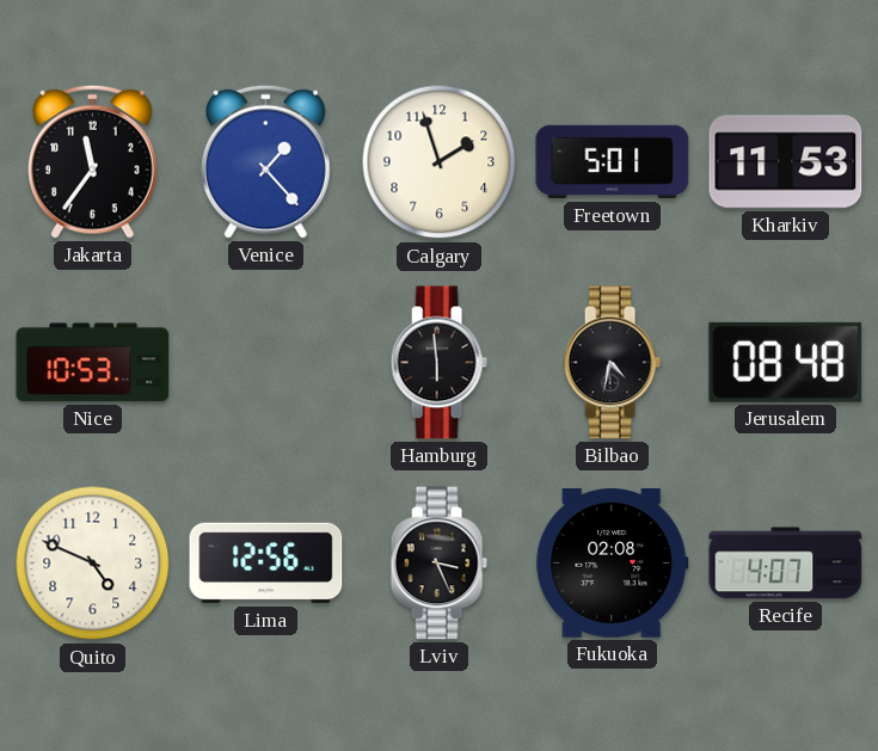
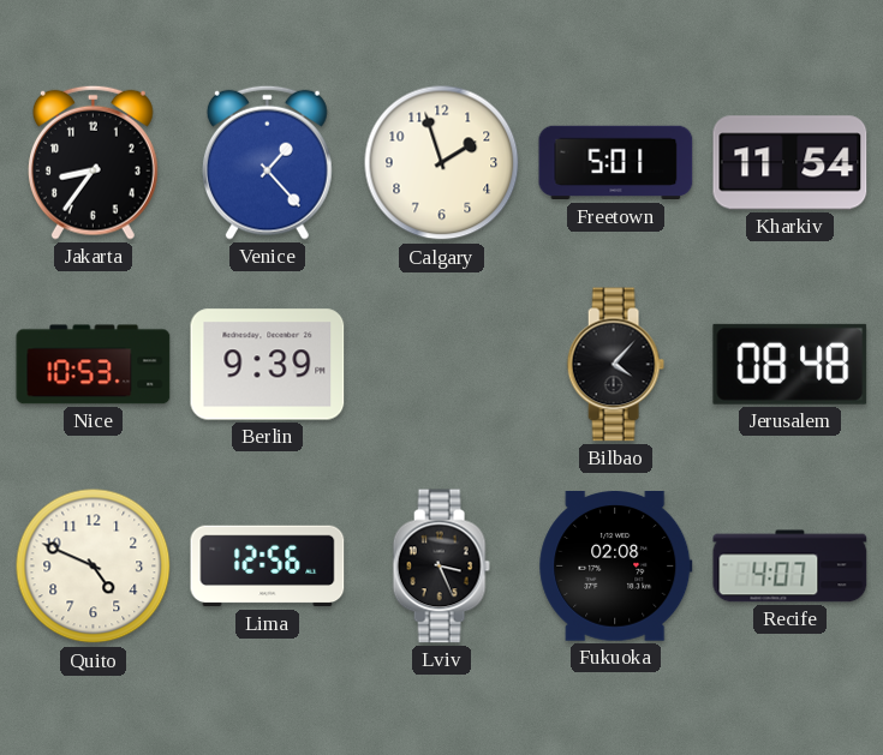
Jakarta: 11:36 -> 8:36
Kharkiv: 11:53 -> 11:54
Berlin: none -> 9:39
Hamburg: 5:59 -> none
Bilbao: 4:32 -> 4:07
